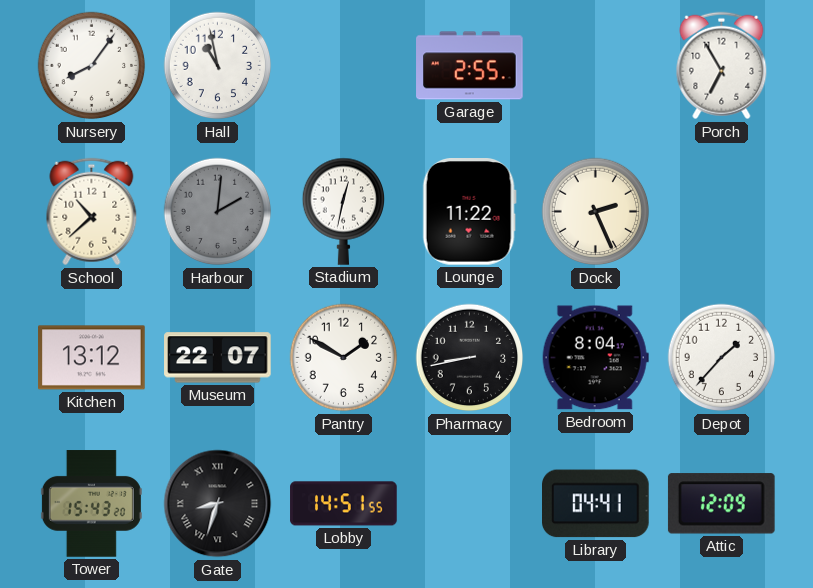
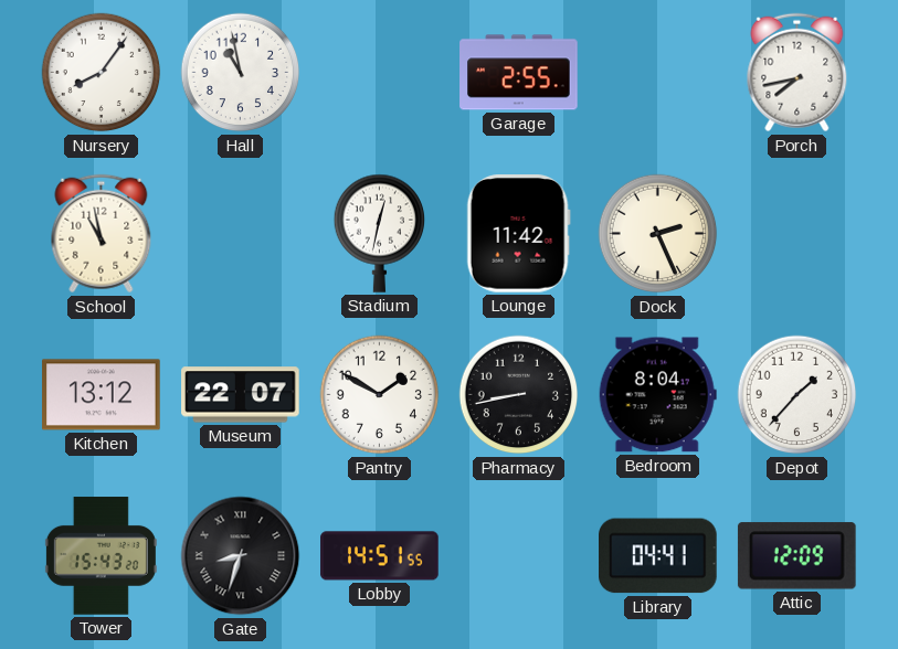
Porch: 6:55 -> 7:43
School: 10:38 -> 10:58
Harbour: 2:01 -> none
Lounge: 11:22 -> 11:42
